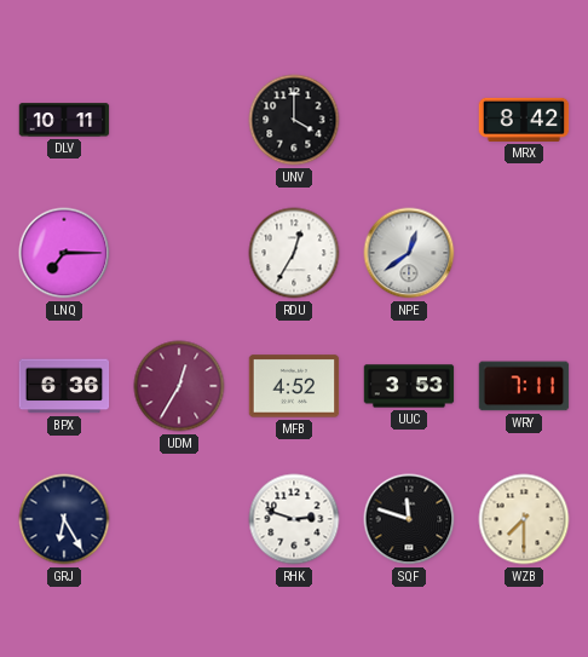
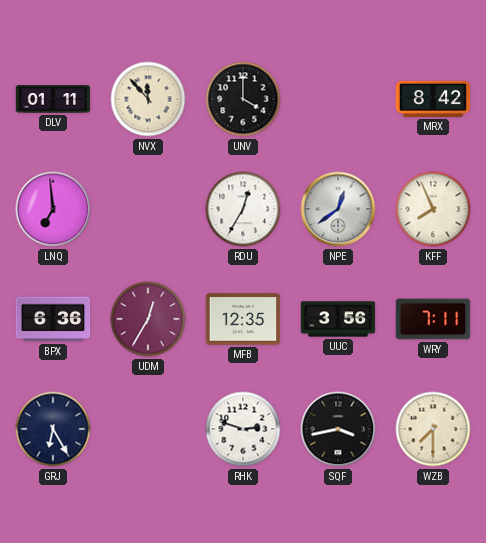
DLV: 10:11 -> 01:11
NVX: none -> 11:53
LNQ: 7:15 -> 6:59
KFF: none -> 7:56
MFB: 4:52 -> 12:35
UUC: 3:53 -> 3:56
SQF: 11:48 -> 3:43
